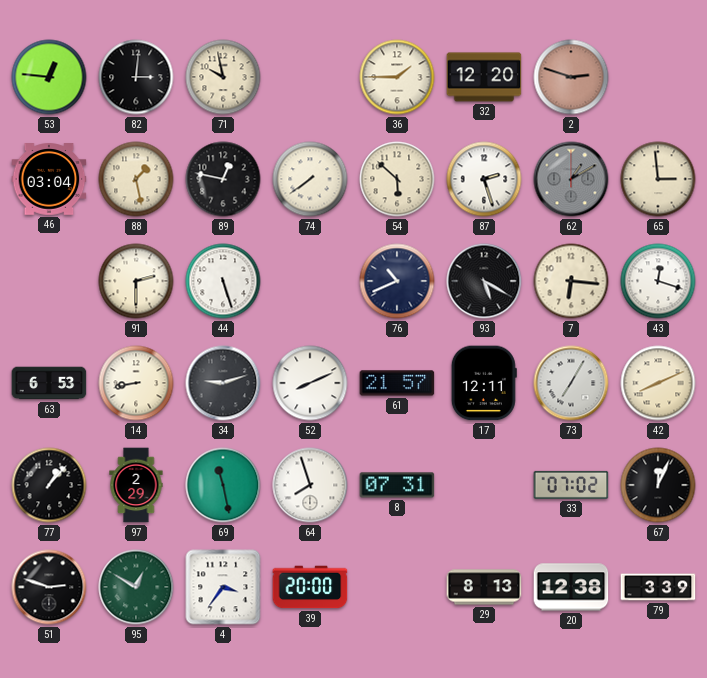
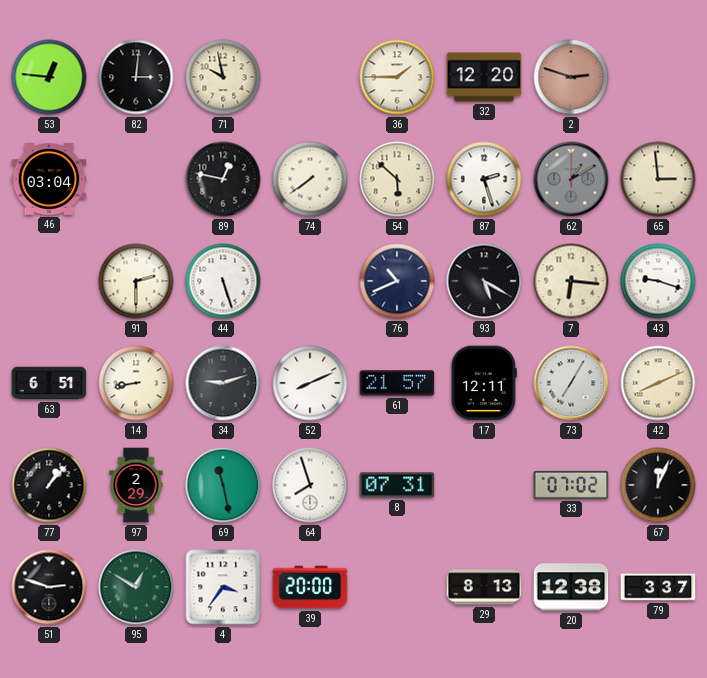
88: 1:28 -> none
43: 12:18 -> 9:18
63: 6:53 -> 6:51
79: 3:39 -> 3:37
